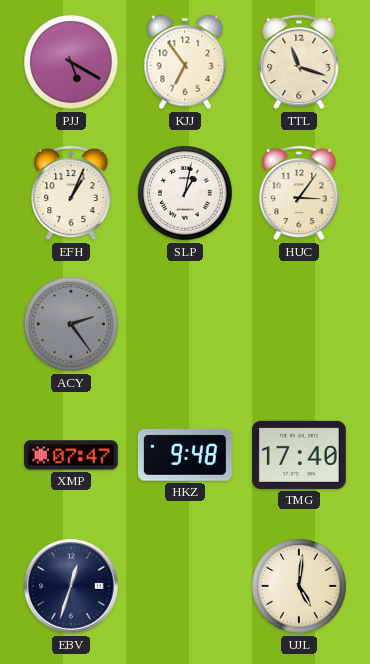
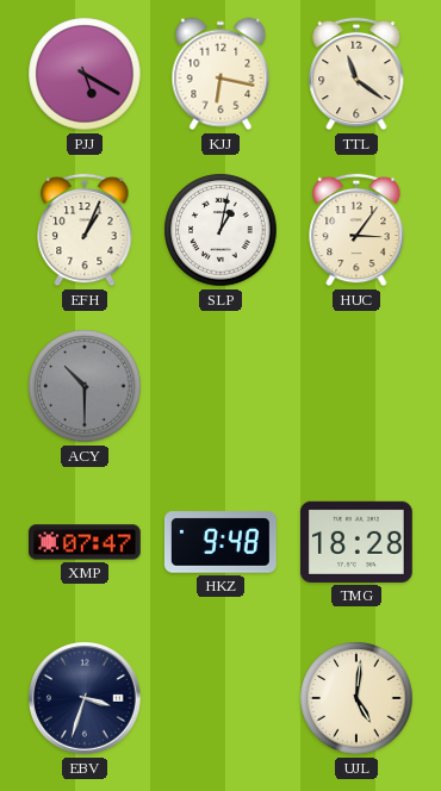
KJJ: 6:54 -> 6:17
TTL: 11:18 -> 11:21
ACY: 2:24 -> 10:30
TMG: 17:40 -> 18:28
EBV: 12:33 -> 3:33
